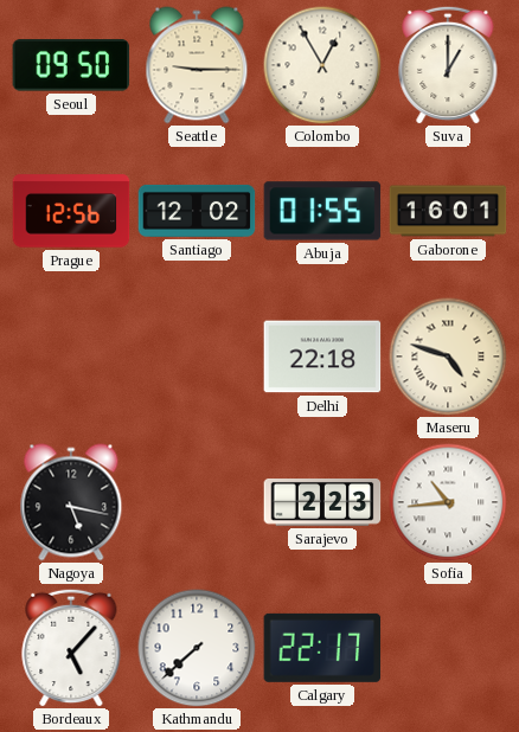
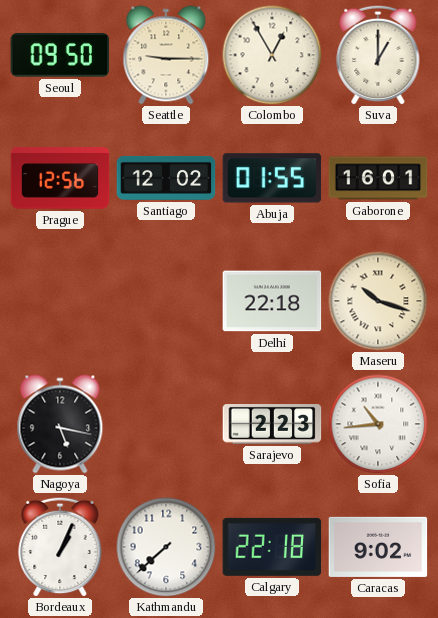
Maseru: 4:48 -> 10:18
Bordeaux: 5:07 -> 1:04
Calgary: 22:17 -> 22:18
Caracas: none -> 9:02
